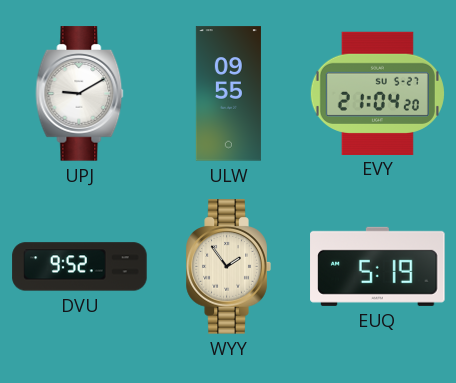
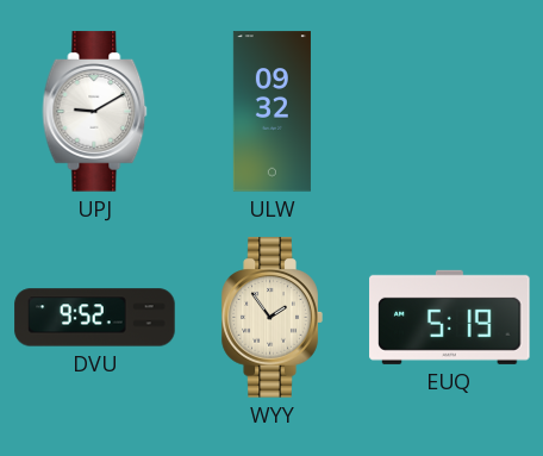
ULW: 09:55 -> 09:32
EVY: 21:04 -> none
